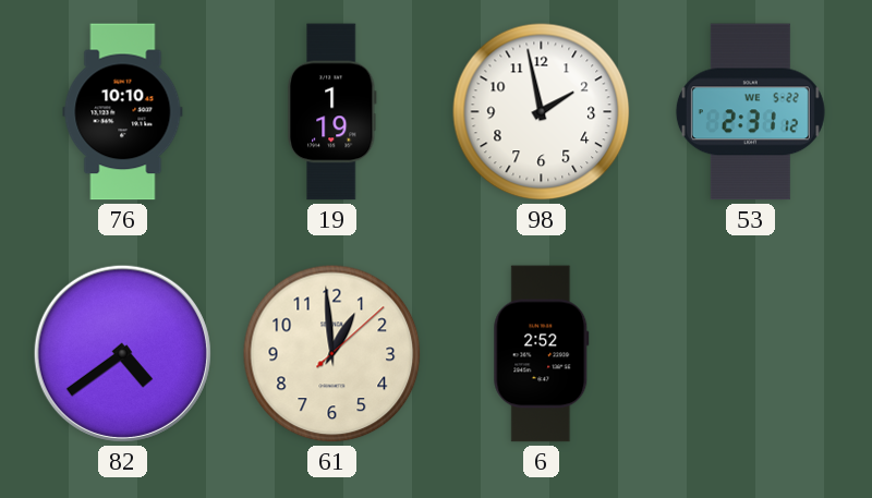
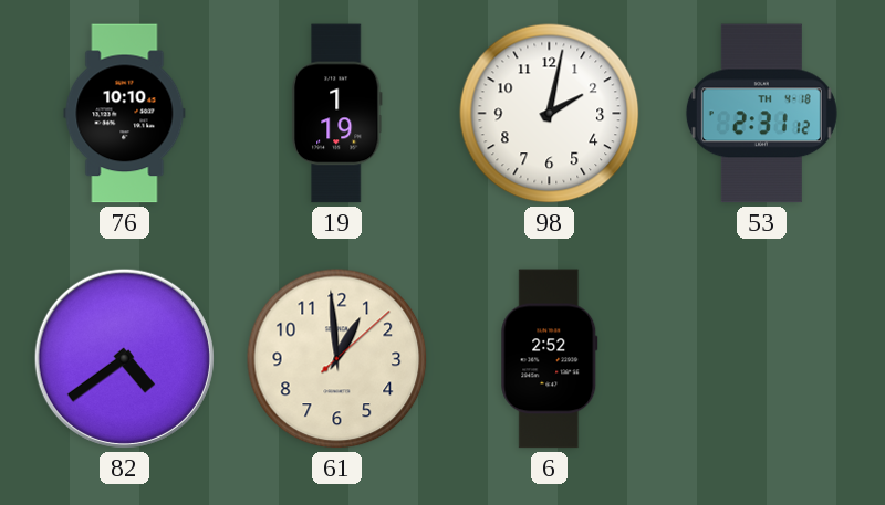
98: 1:58 -> 2:02
53 date: WE 5-22 -> TH 4-18
